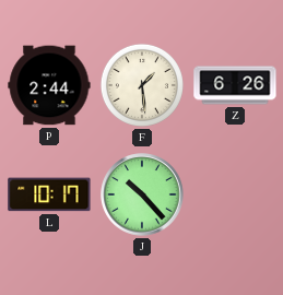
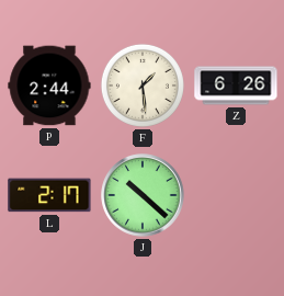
L: 10:17 -> 2:17
J: 10:23 -> 10:22
